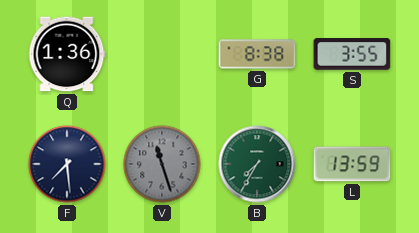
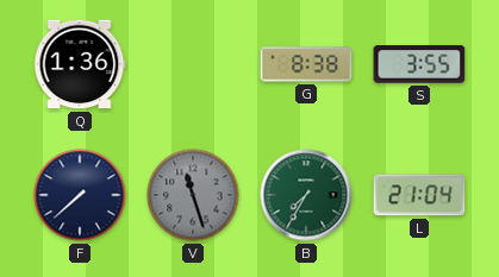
F: 7:29 -> 7:38
L: 13:59 -> 21:04
